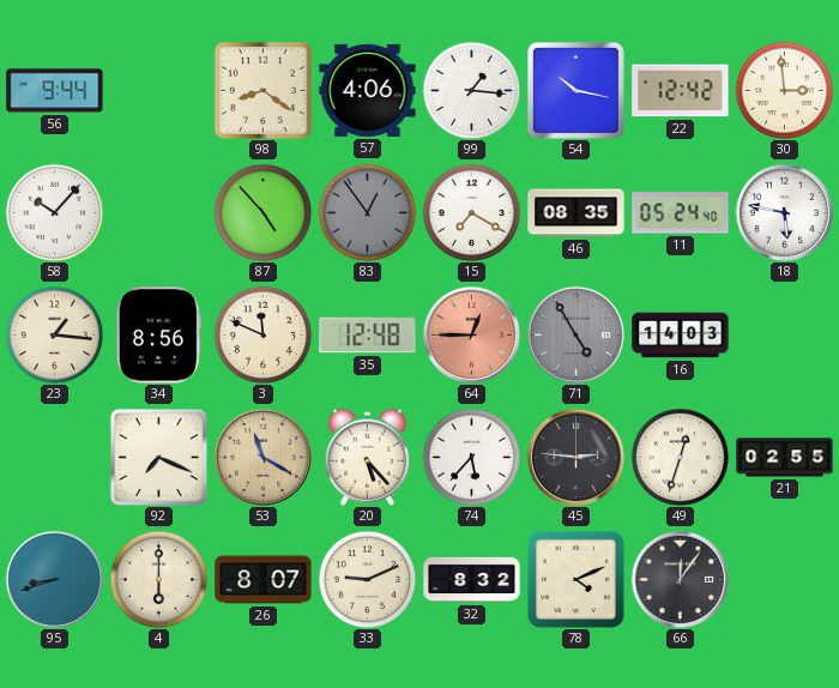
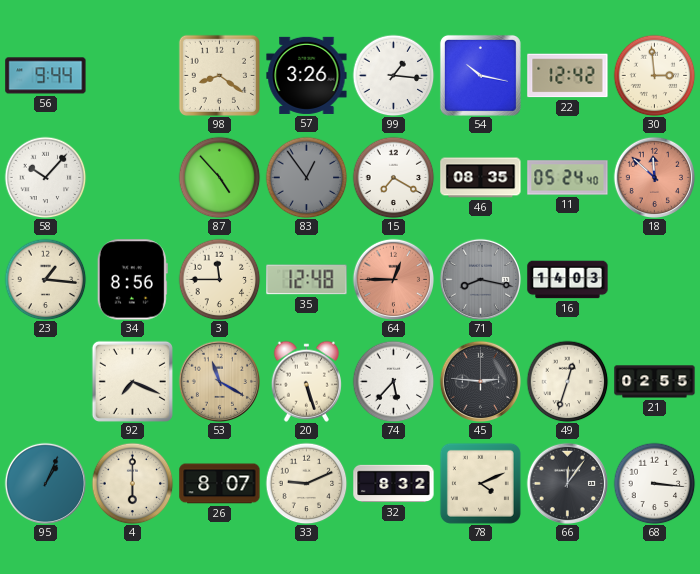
57: 4:06 -> 3:26
18: 5:47 -> 11:52
18 dial: white -> salmon
3: 11:49 -> 11:45
71: 4:55 -> 8:17
20: 5:23 -> 5:27
95: 8:42 -> 1:04
68: none -> 3:16
